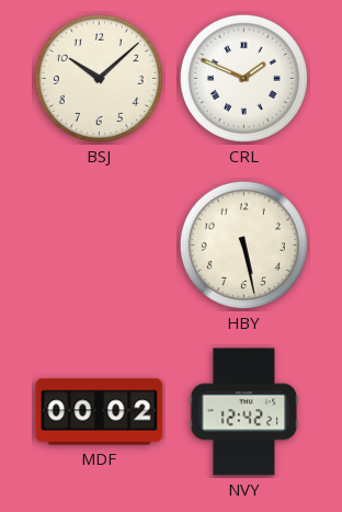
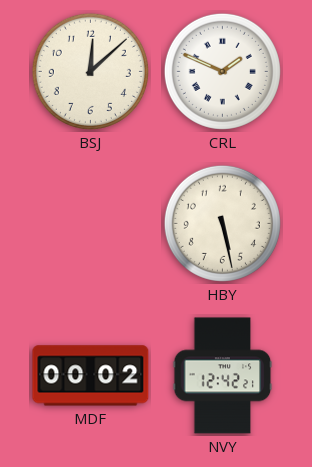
BSJ: 10:08 -> 12:08
